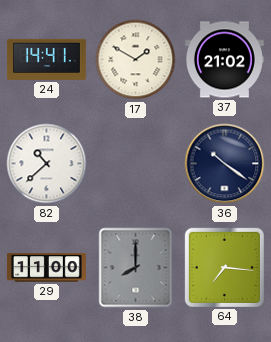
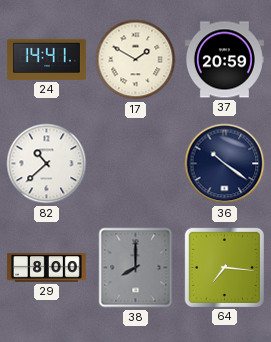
37: 21:02 -> 20:59
29: 11:00 -> 8:00
